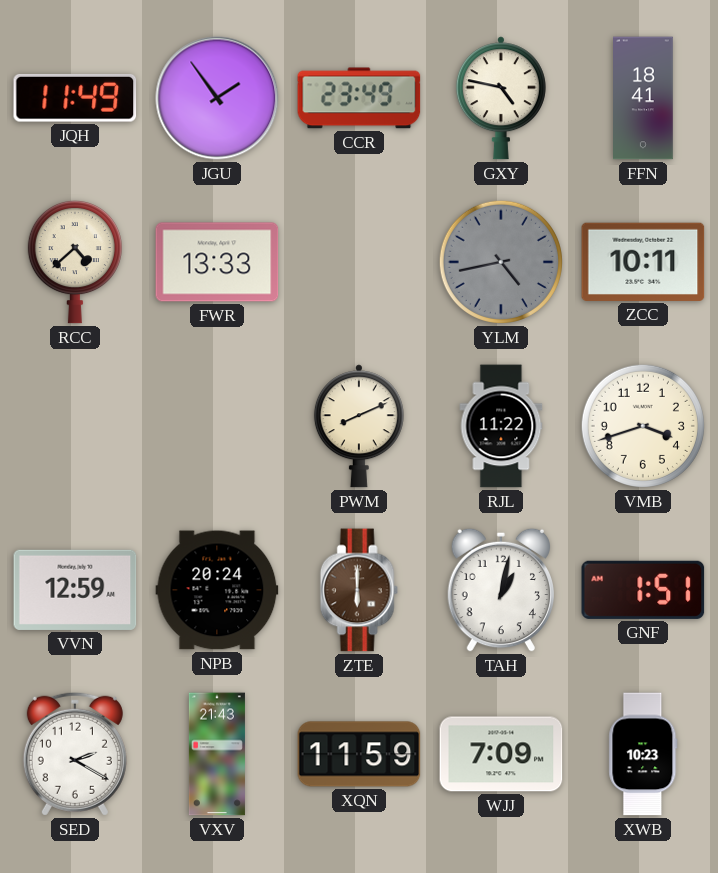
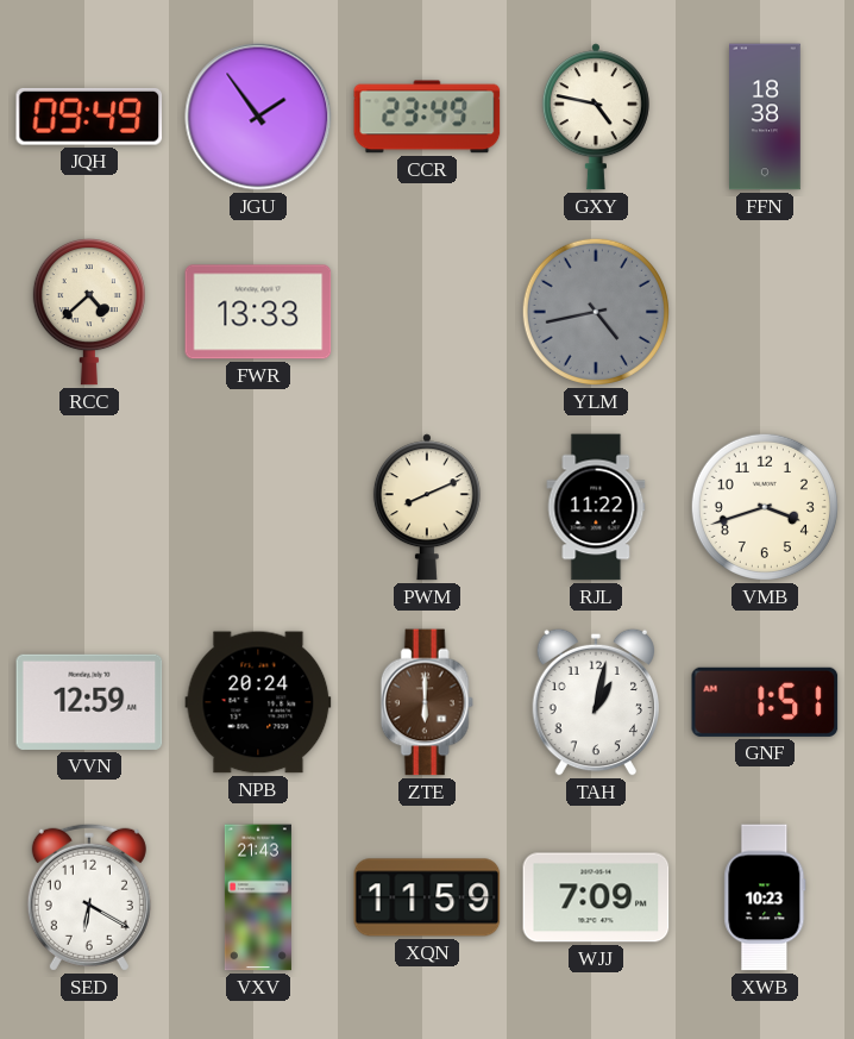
JQH: 11:49 -> 09:49
FFN: 18:41 -> 18:38
ZCC: 10:11 -> none
SED: 2:20 -> 6:20
